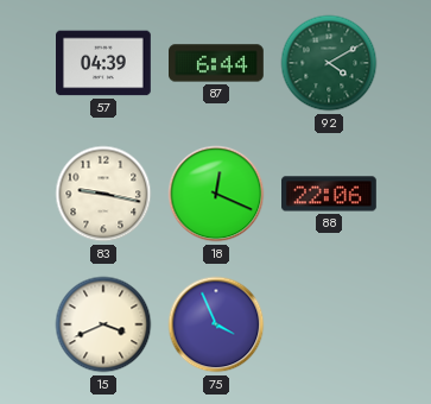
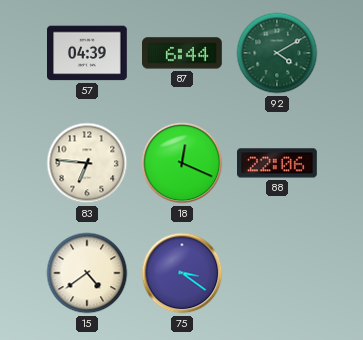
83: 9:17 -> 6:46
15: 3:41 -> 4:39
75: 3:56 -> 3:21
